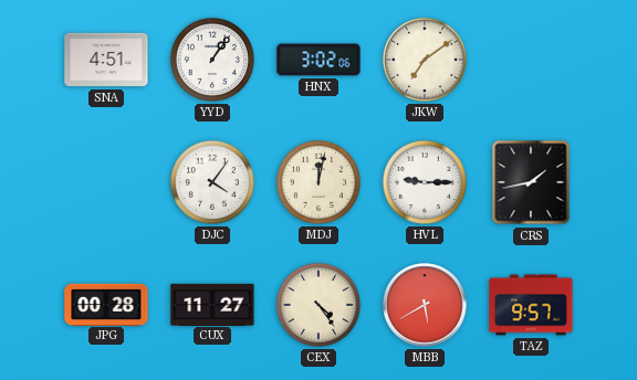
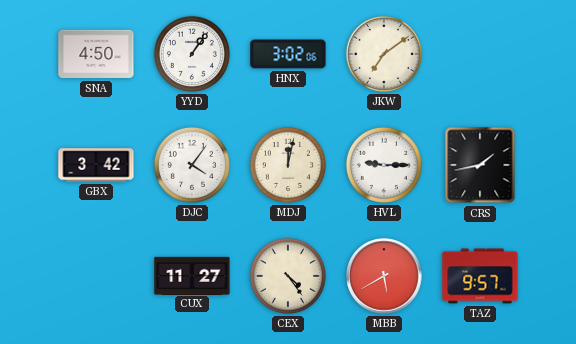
SNA: 4:51 -> 4:50
GBX: none -> 3:42
JPG: 00:28 -> none
